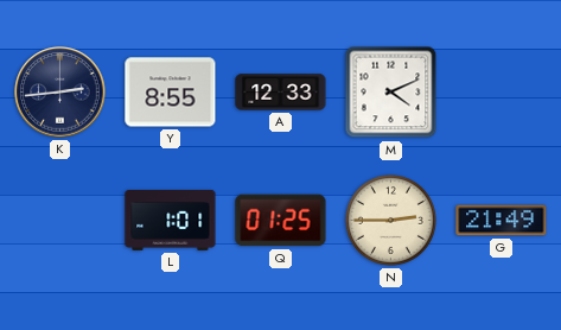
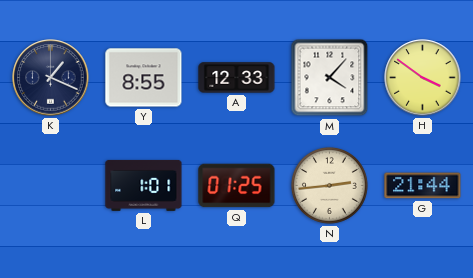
K: 2:44 -> 1:19
M: 4:11 -> 4:07
H: none -> 3:51
N: 2:45 -> 2:44
G: 21:49 -> 21:44
